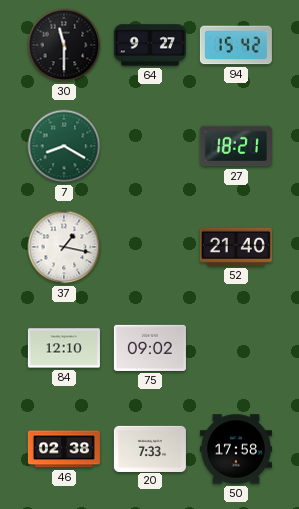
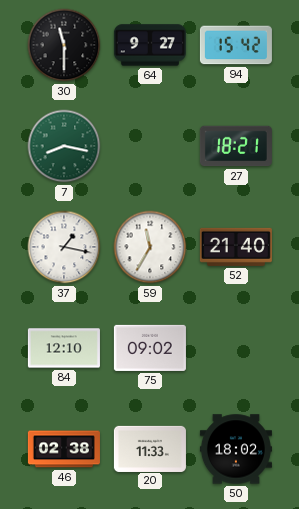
7: 8:20 -> 8:17
59: none -> 11:35
20: 7:33 -> 11:33
50: 17:58 -> 18:02
